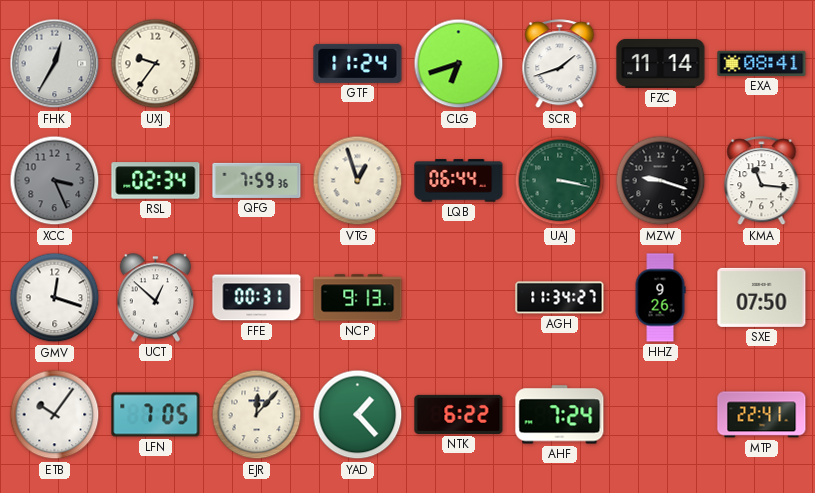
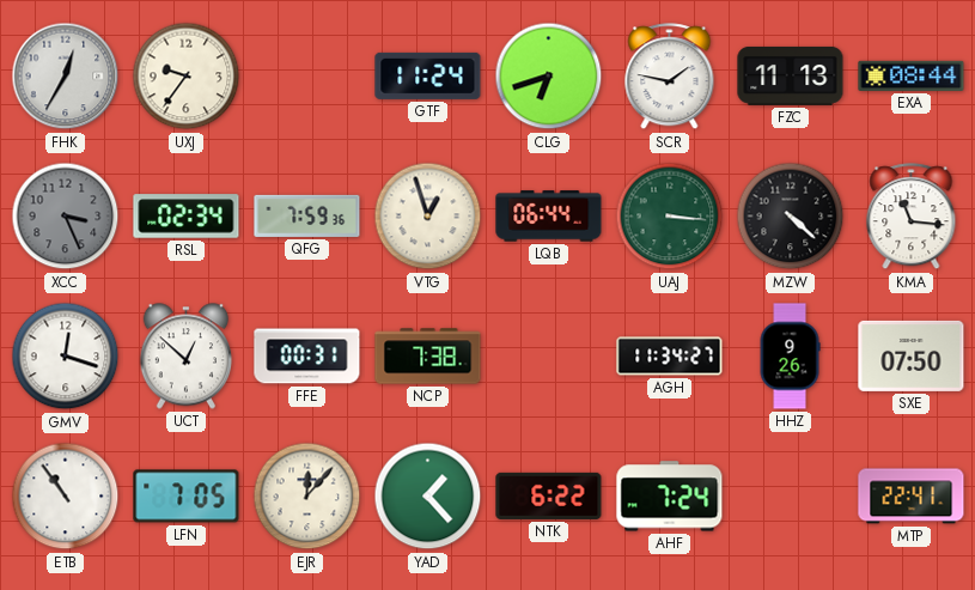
SCR: 1:42 -> 1:47
FZC: 11:14 -> 11:13
EXA: 08:41 -> 08:44
UAJ: 3:17 -> 3:16
MZW: 9:18 -> 4:22
NCP: 9:13 -> 7:38
ETB: 10:06 -> 10:54
